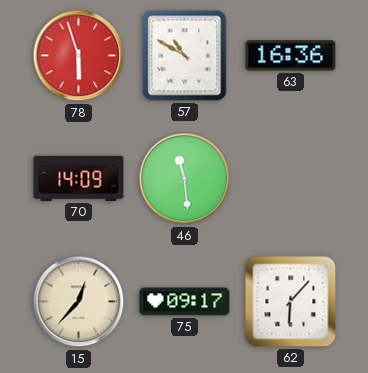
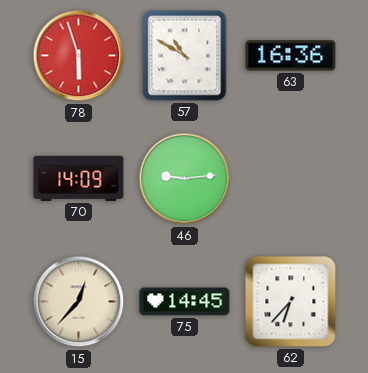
46: 11:29 -> 9:14
75: 09:17 -> 14:45
62: 6:07 -> 6:37
